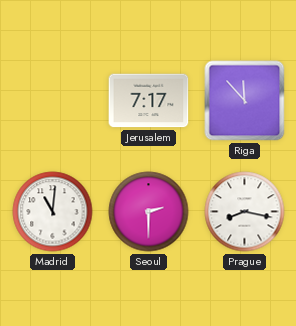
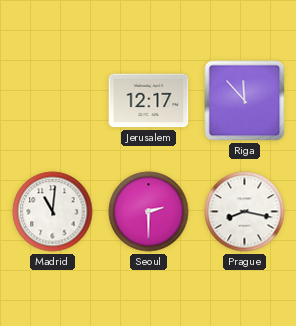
Jerusalem: 7:17 -> 12:17
